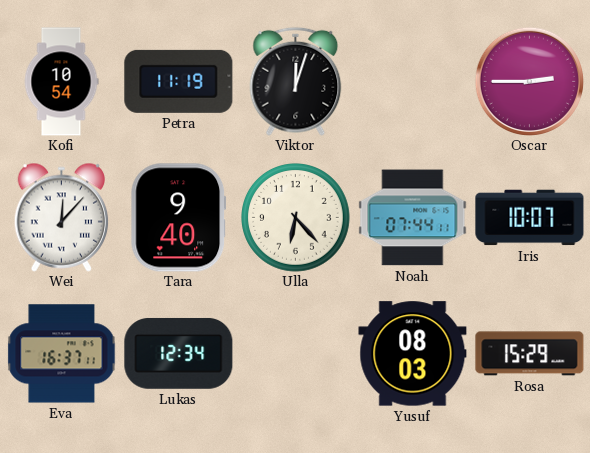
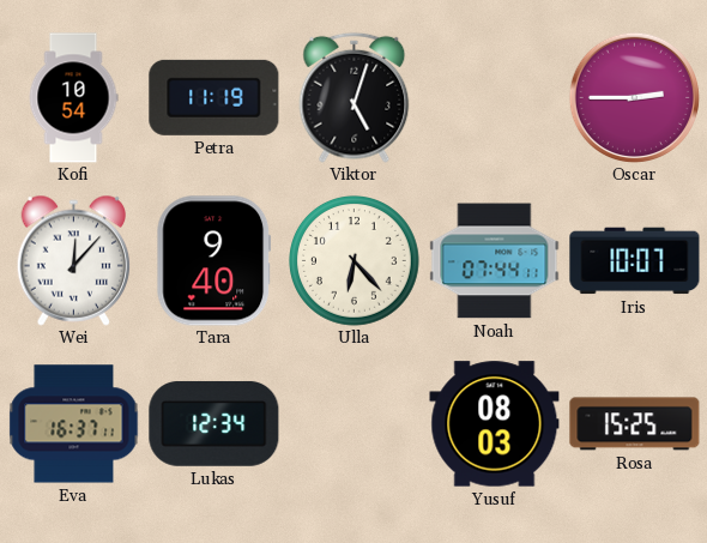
Viktor: 12:03 -> 5:03
Rosa: 15:29 -> 15:25
